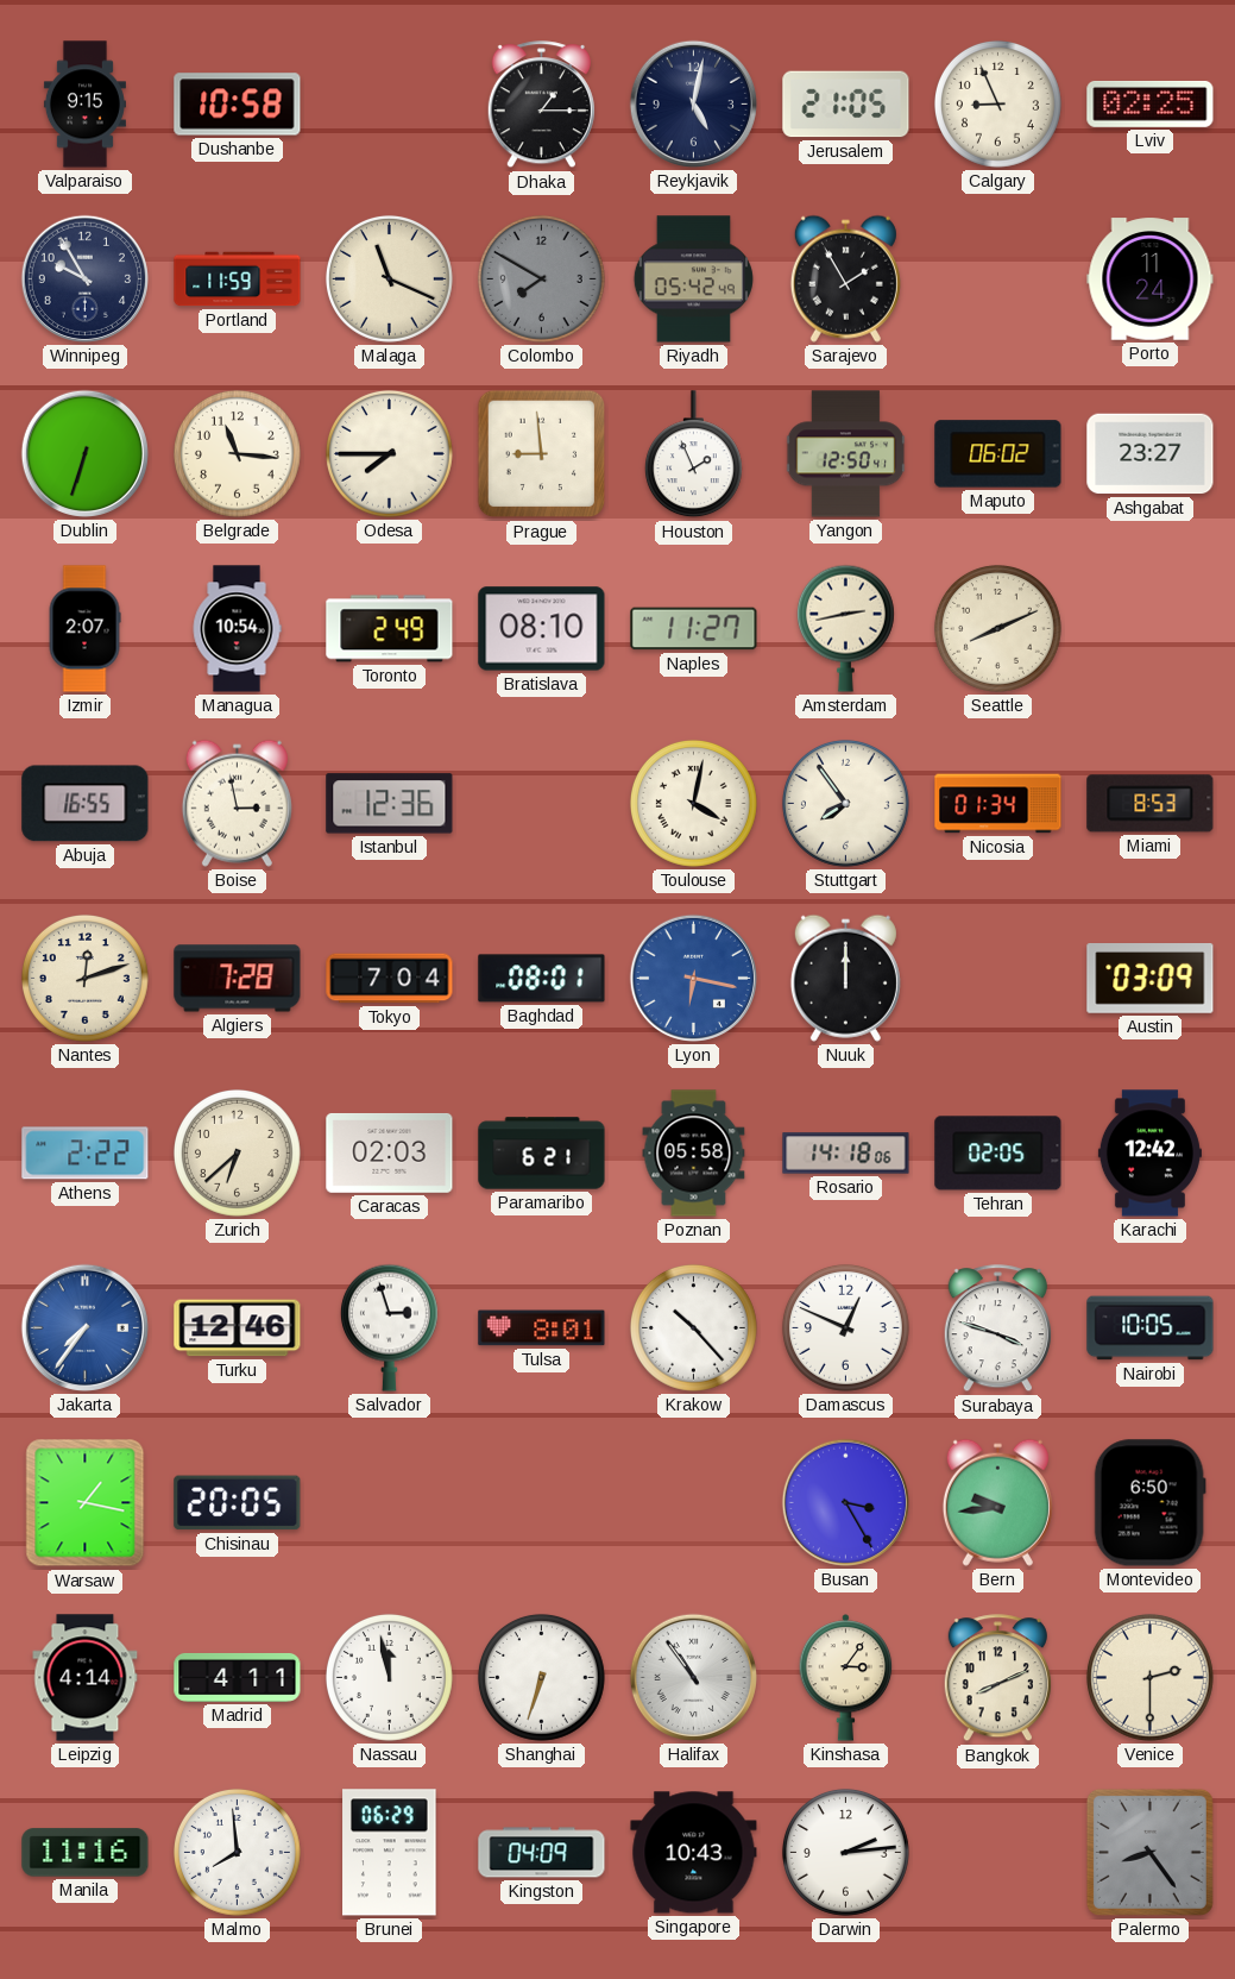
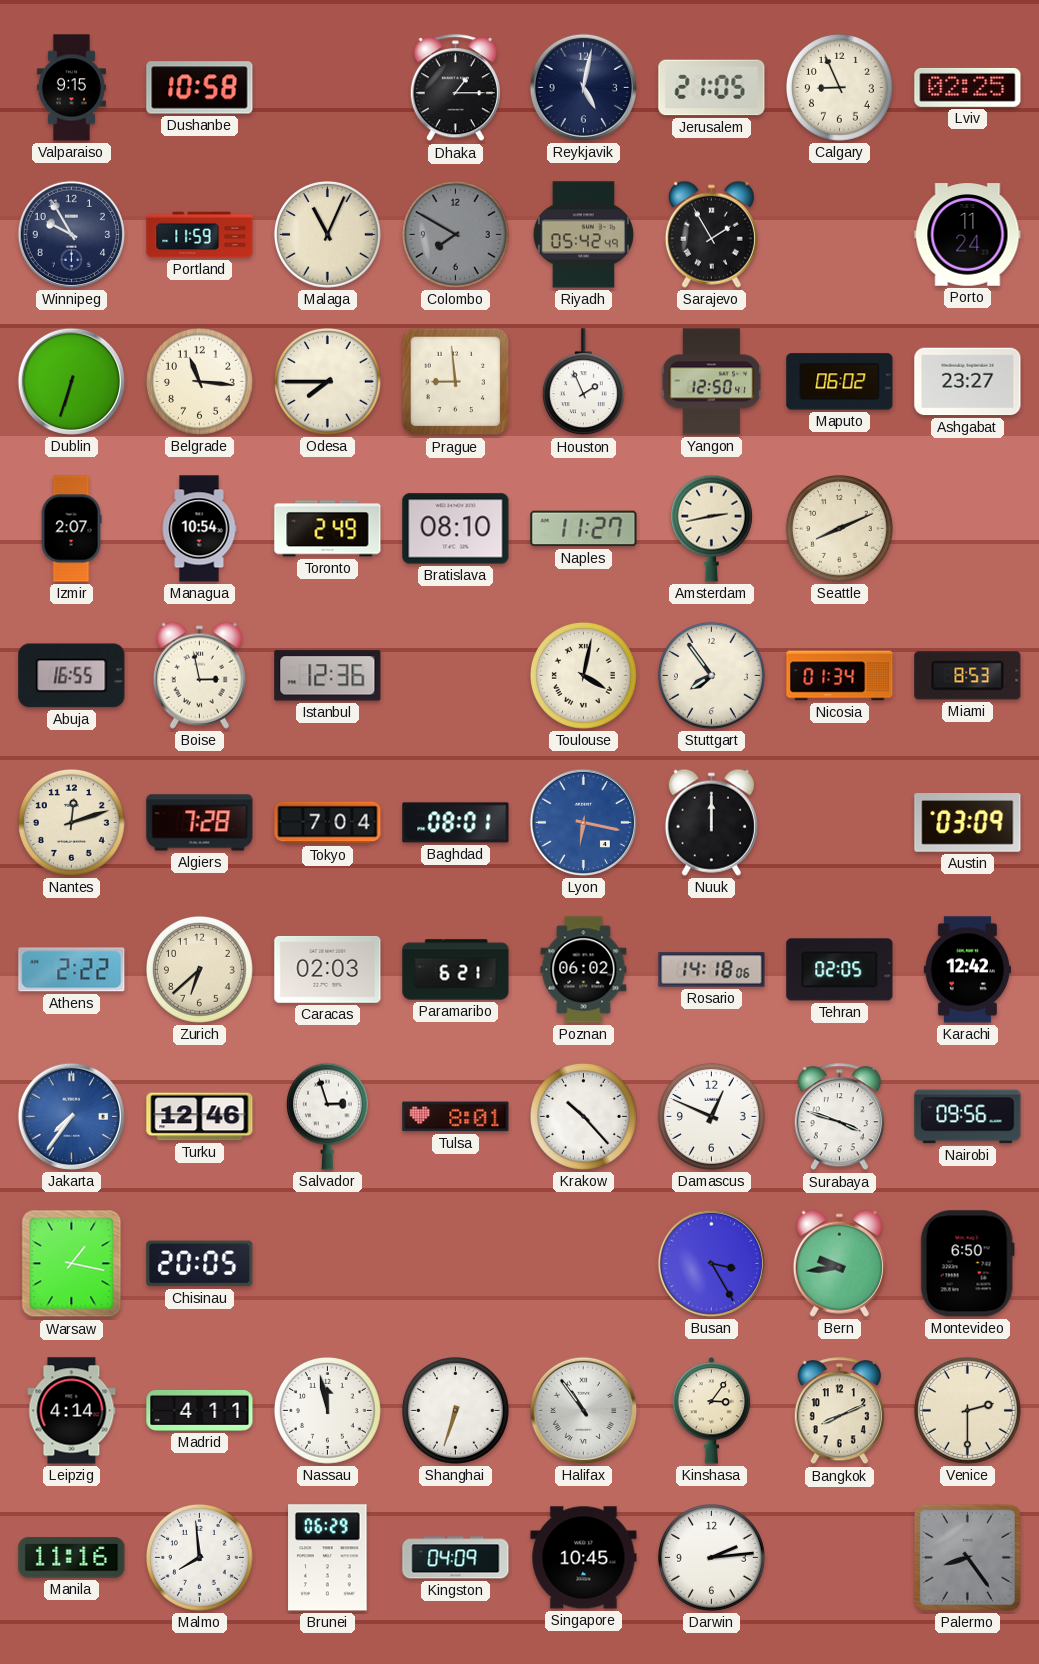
Malaga: 11:19 -> 11:04
Poznan: 05:58 -> 06:02
Nairobi: 10:05 -> 09:56
Singapore: 10:43 -> 10:45
